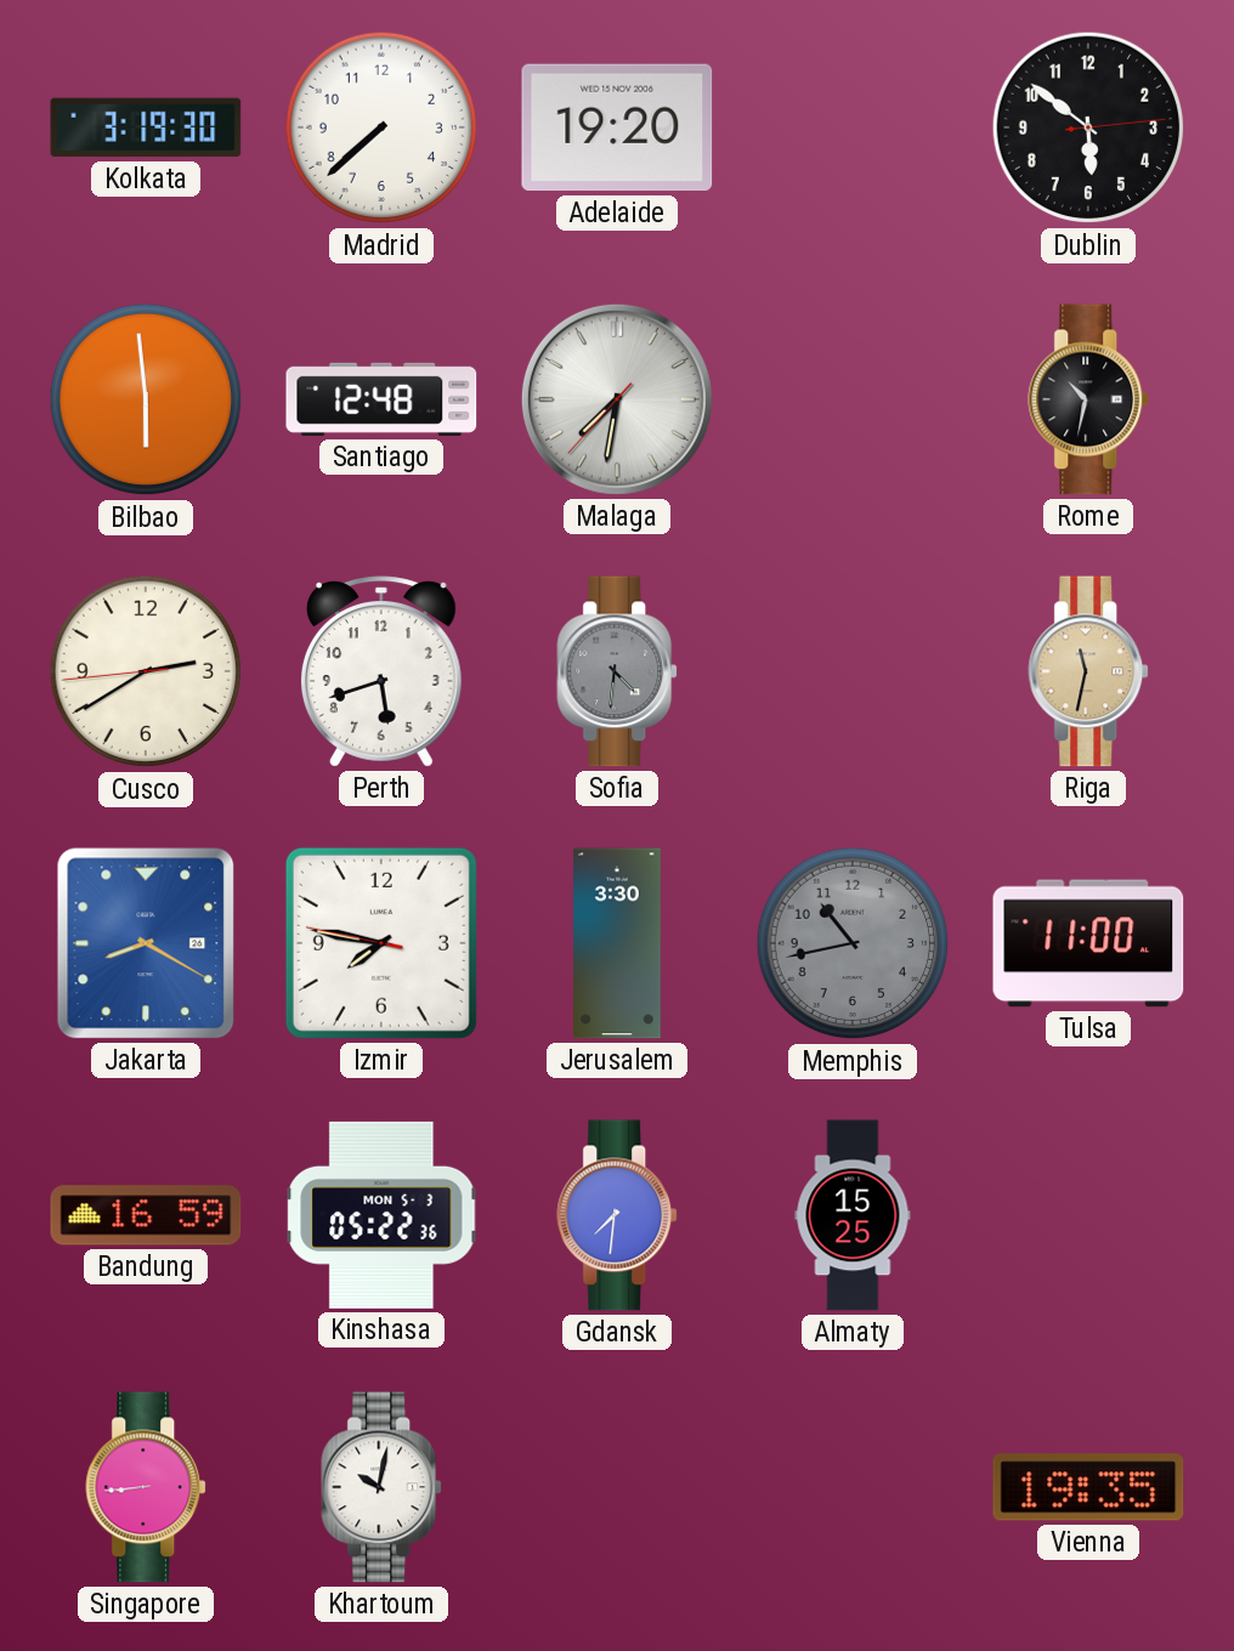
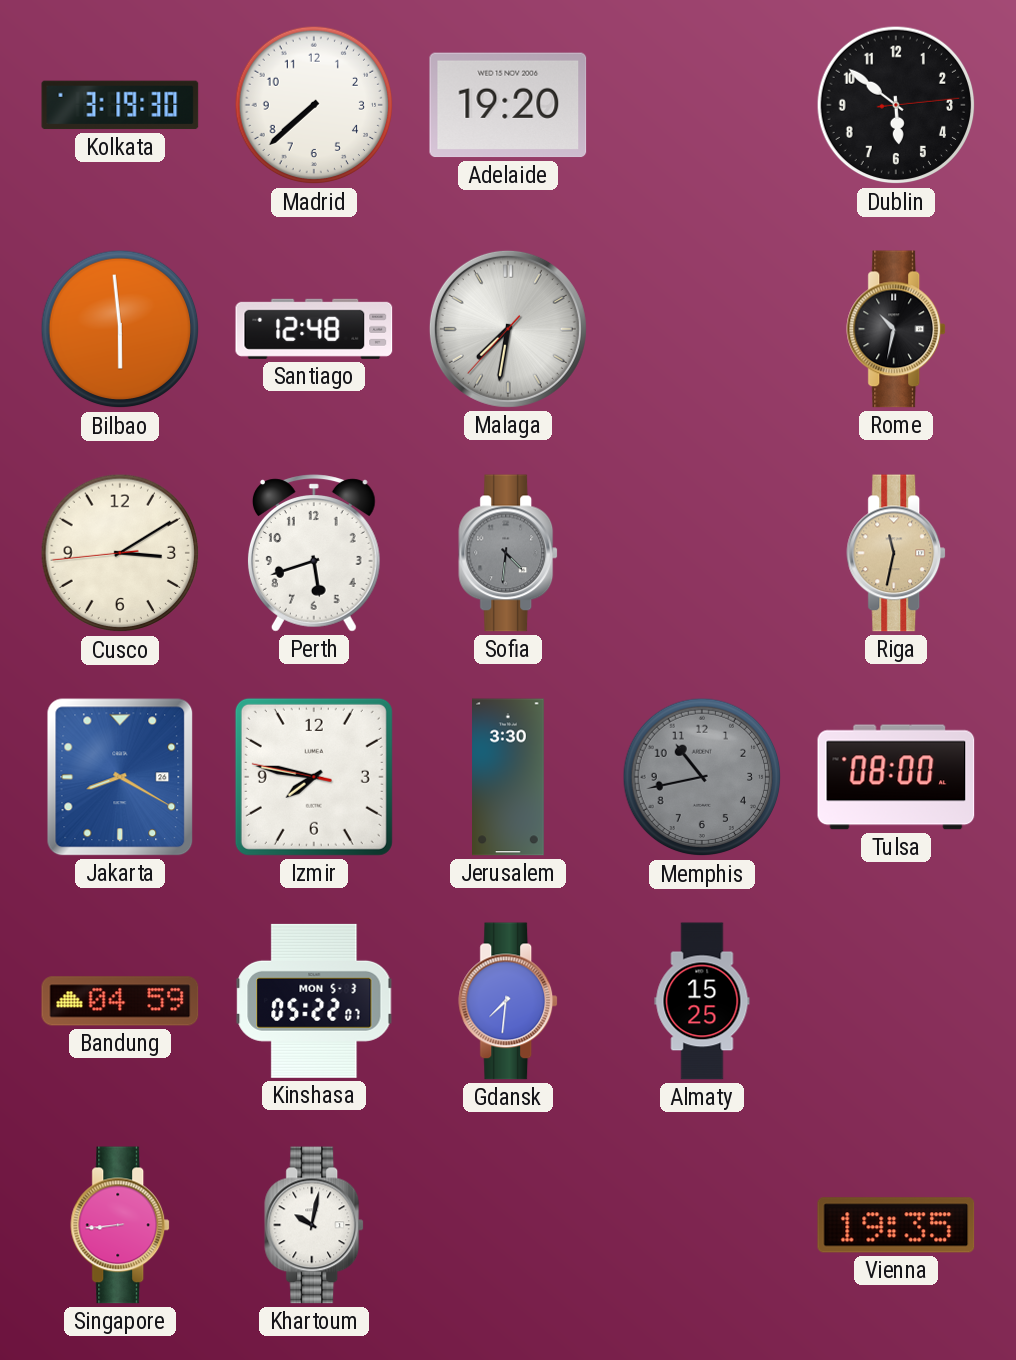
Cusco: 2:39 -> 3:09
Tulsa: 11:00 -> 08:00
Bandung: 16:59 -> 04:59
Kinshasa: 05:22:36 -> 05:22:07
